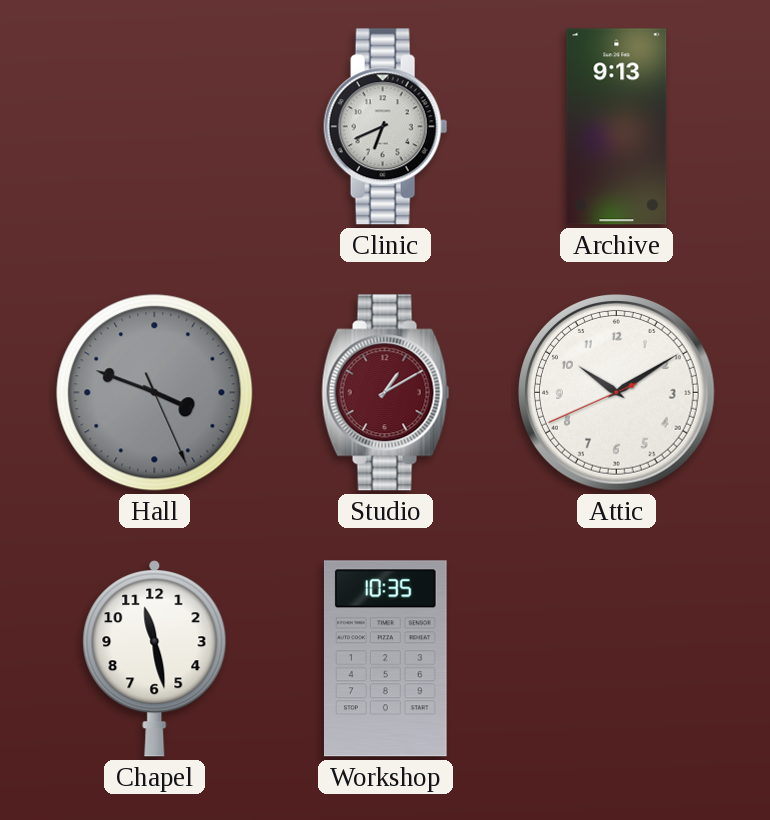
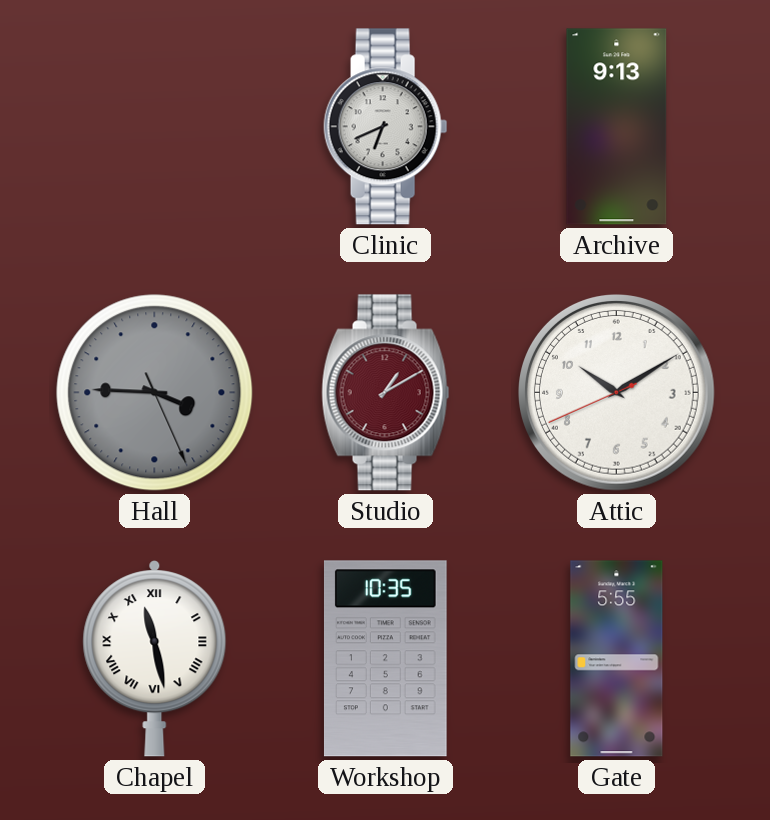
Hall: 3:48 -> 3:45
Chapel numerals: Arabic -> Roman
Gate: none -> 5:55
